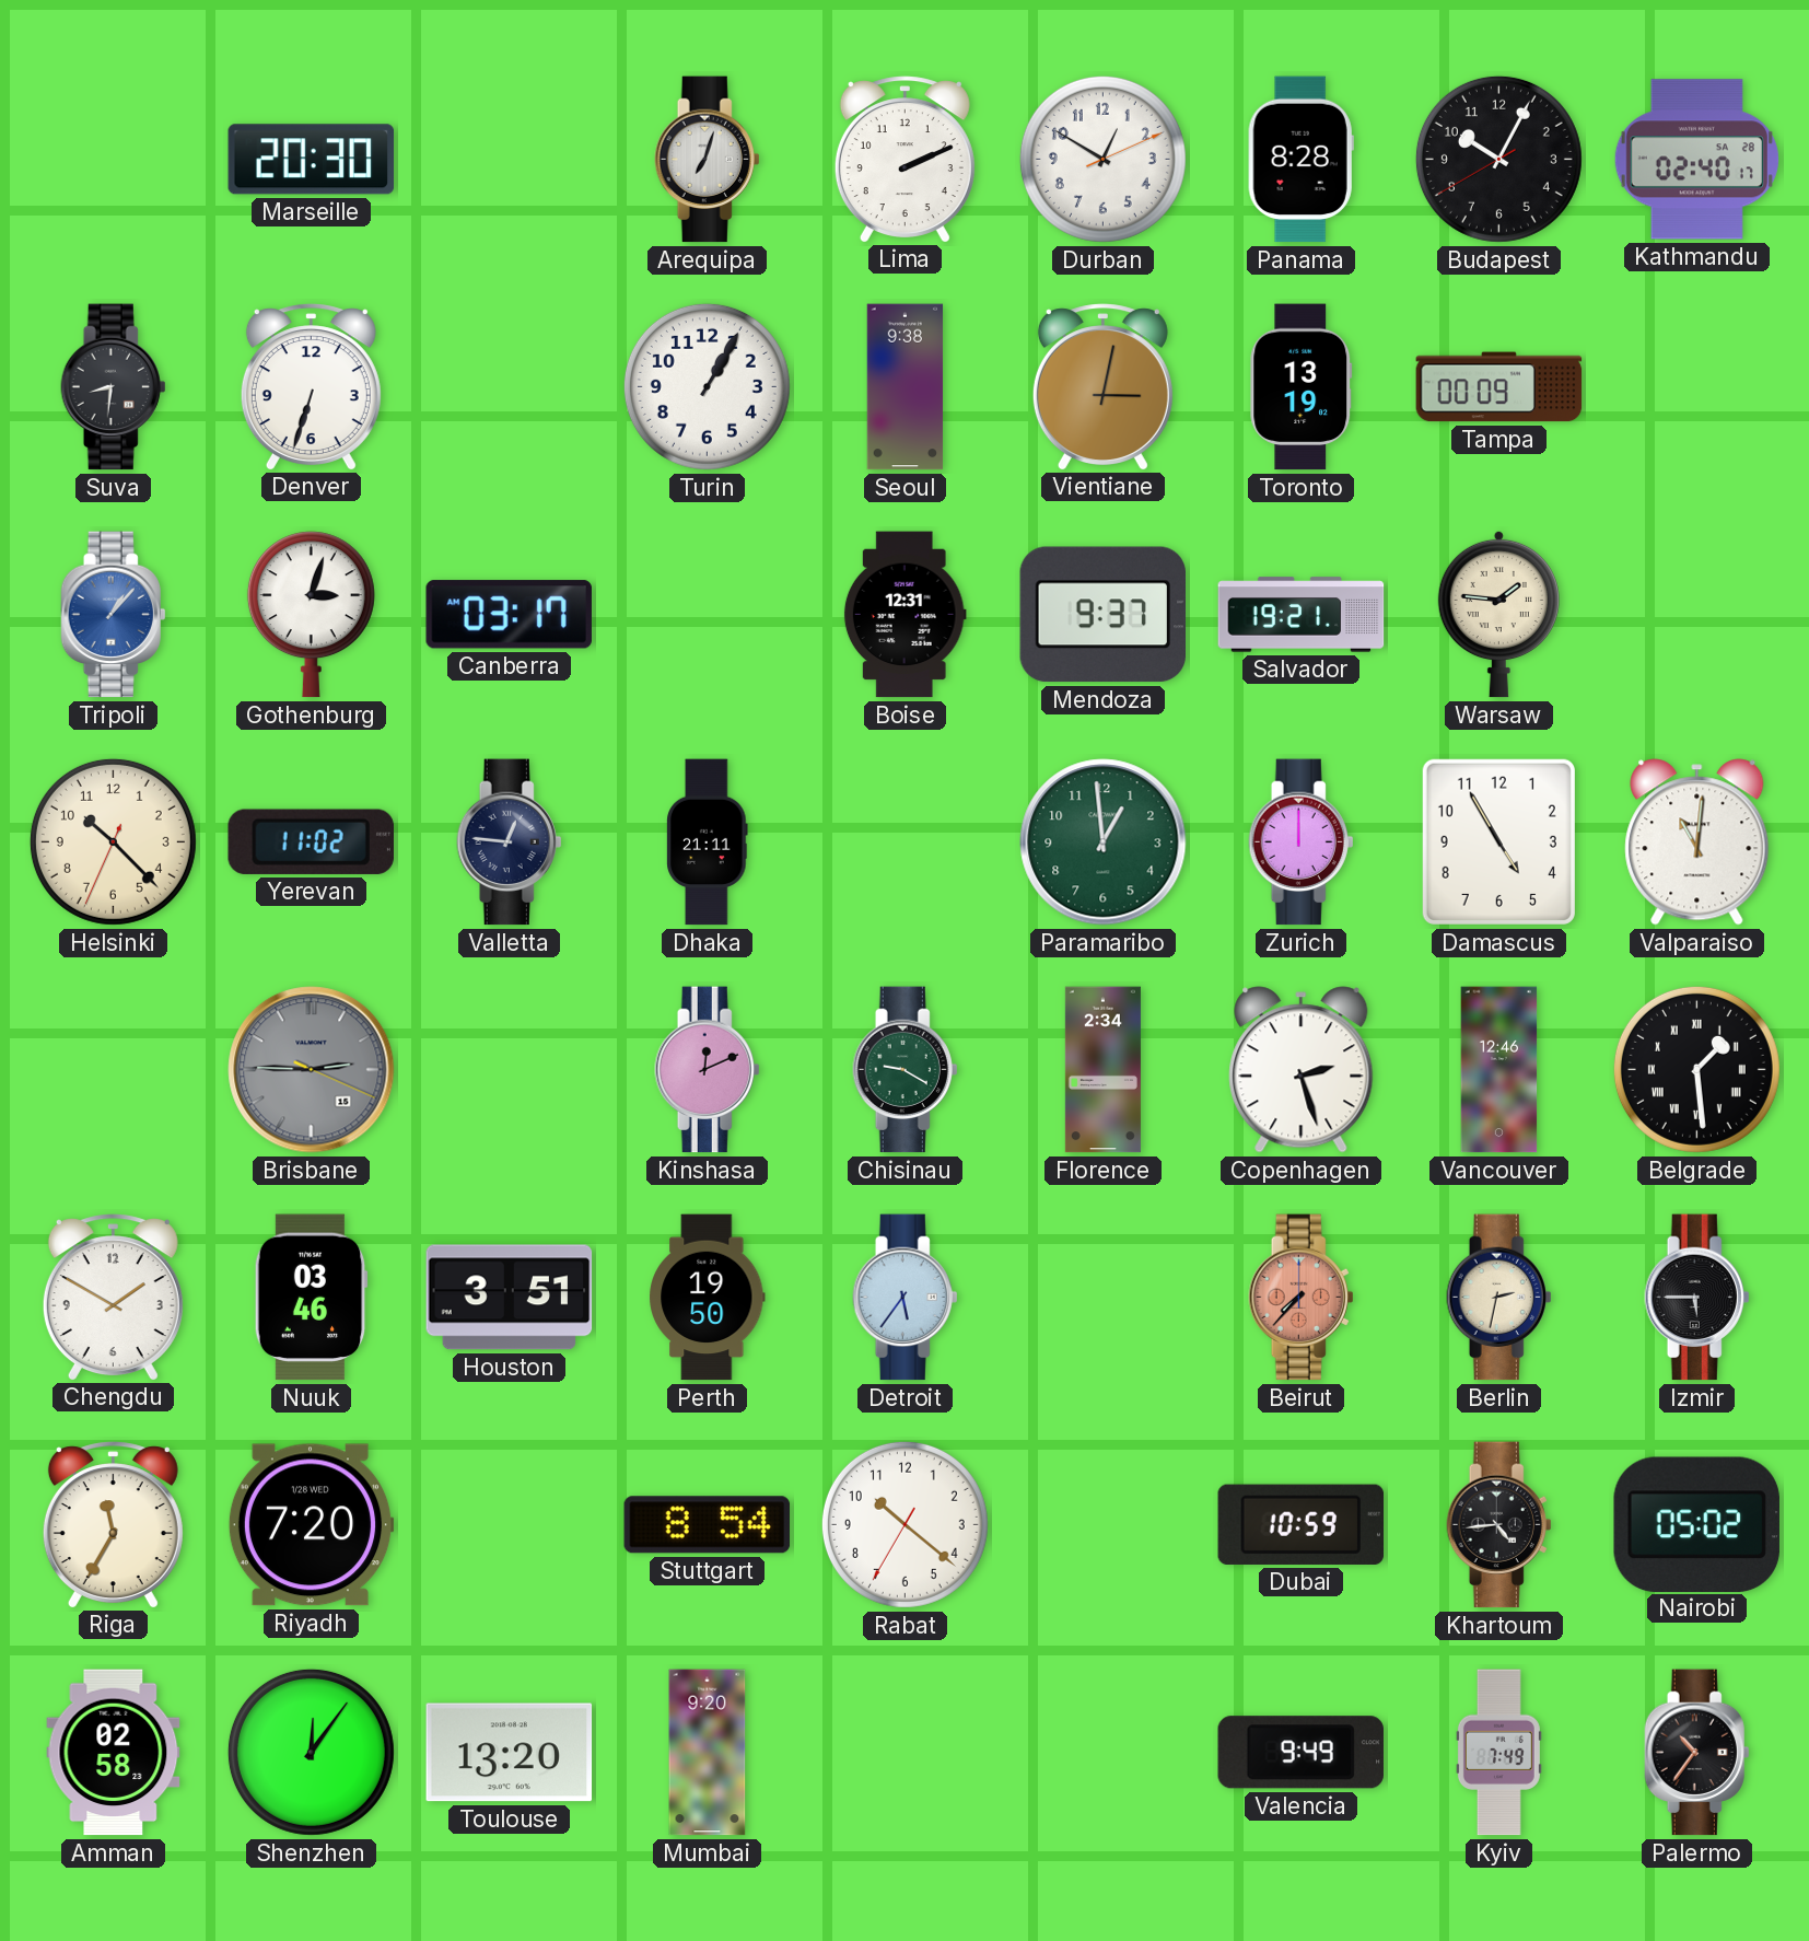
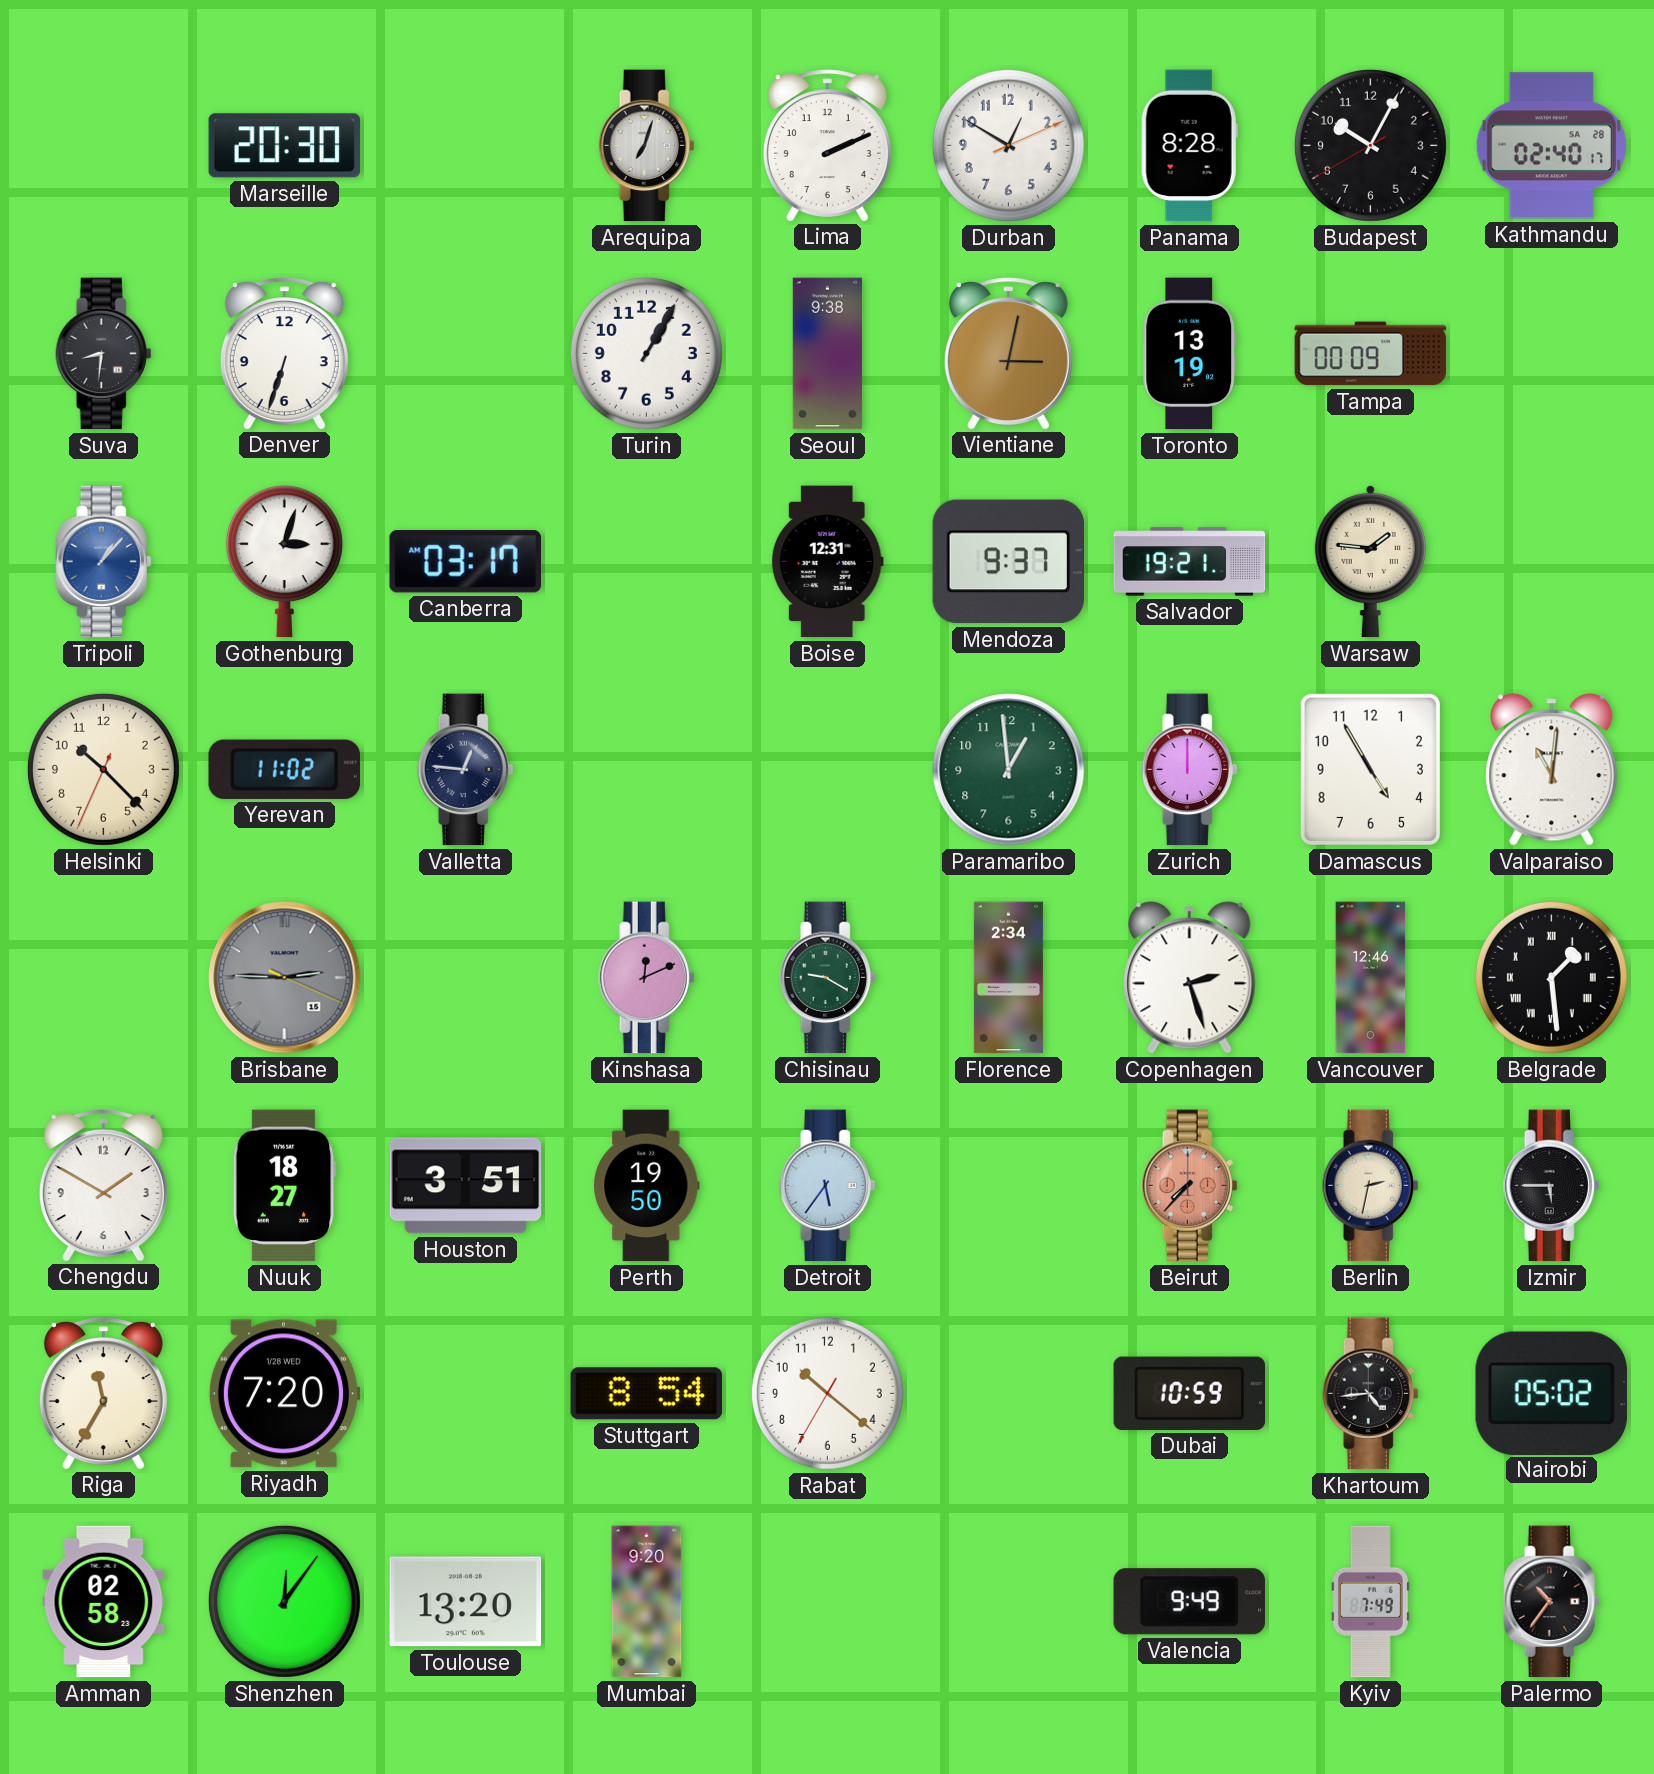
Dhaka: 21:11 -> none
Nuuk: 03:46 -> 18:27
